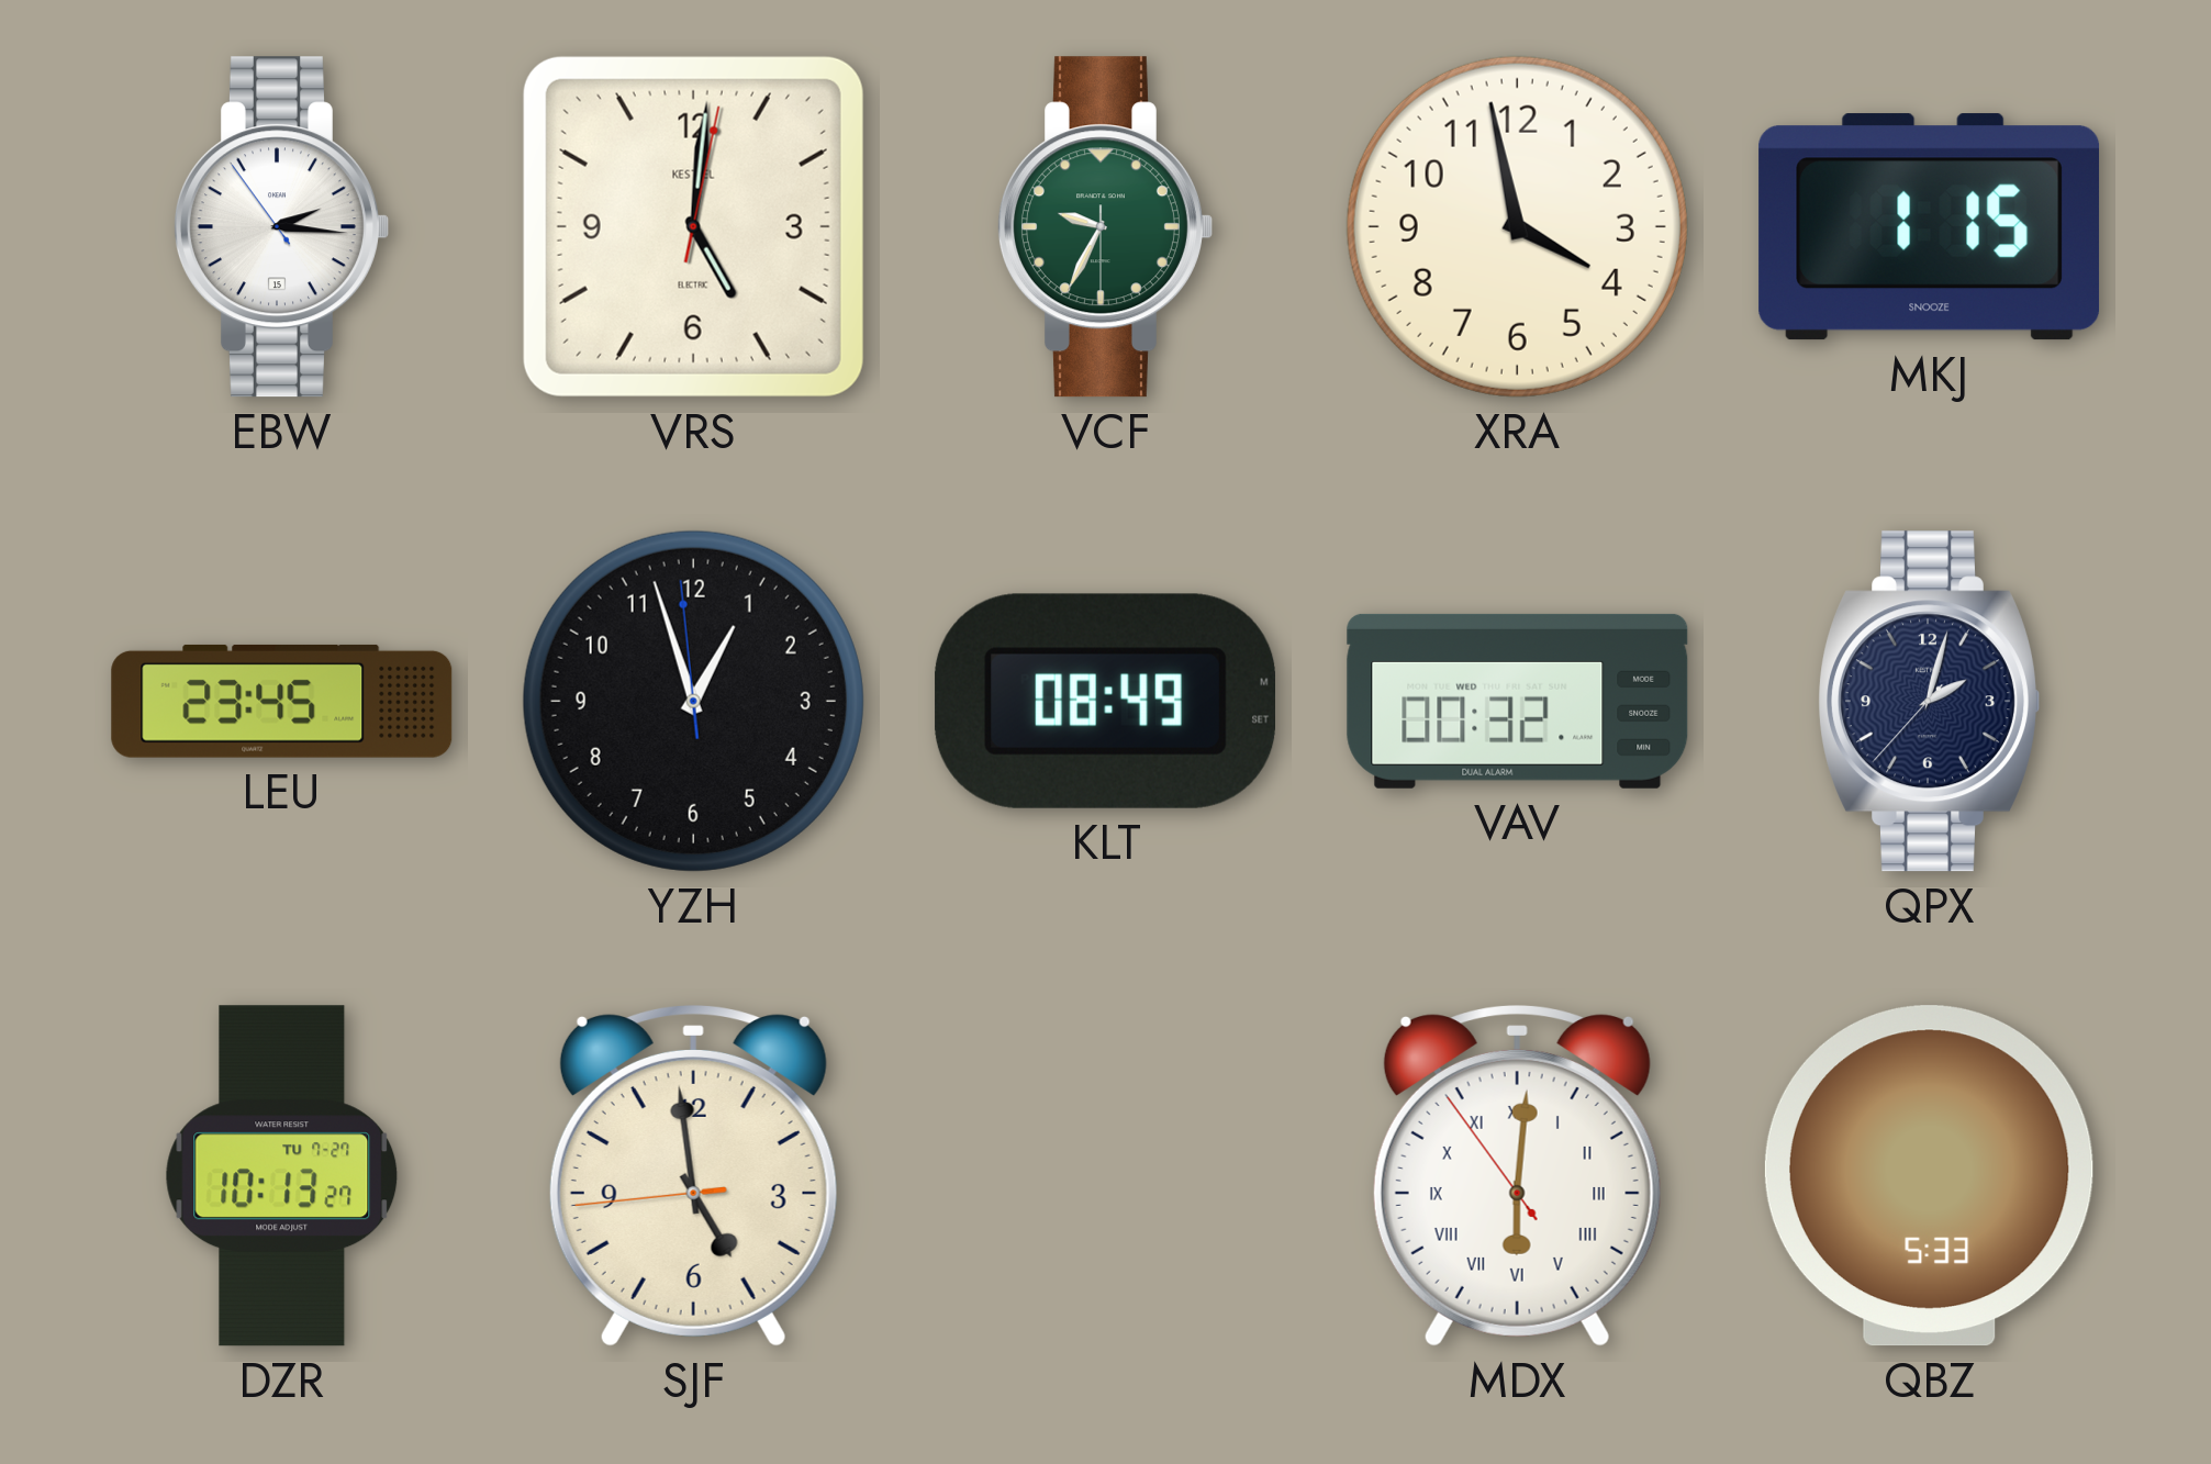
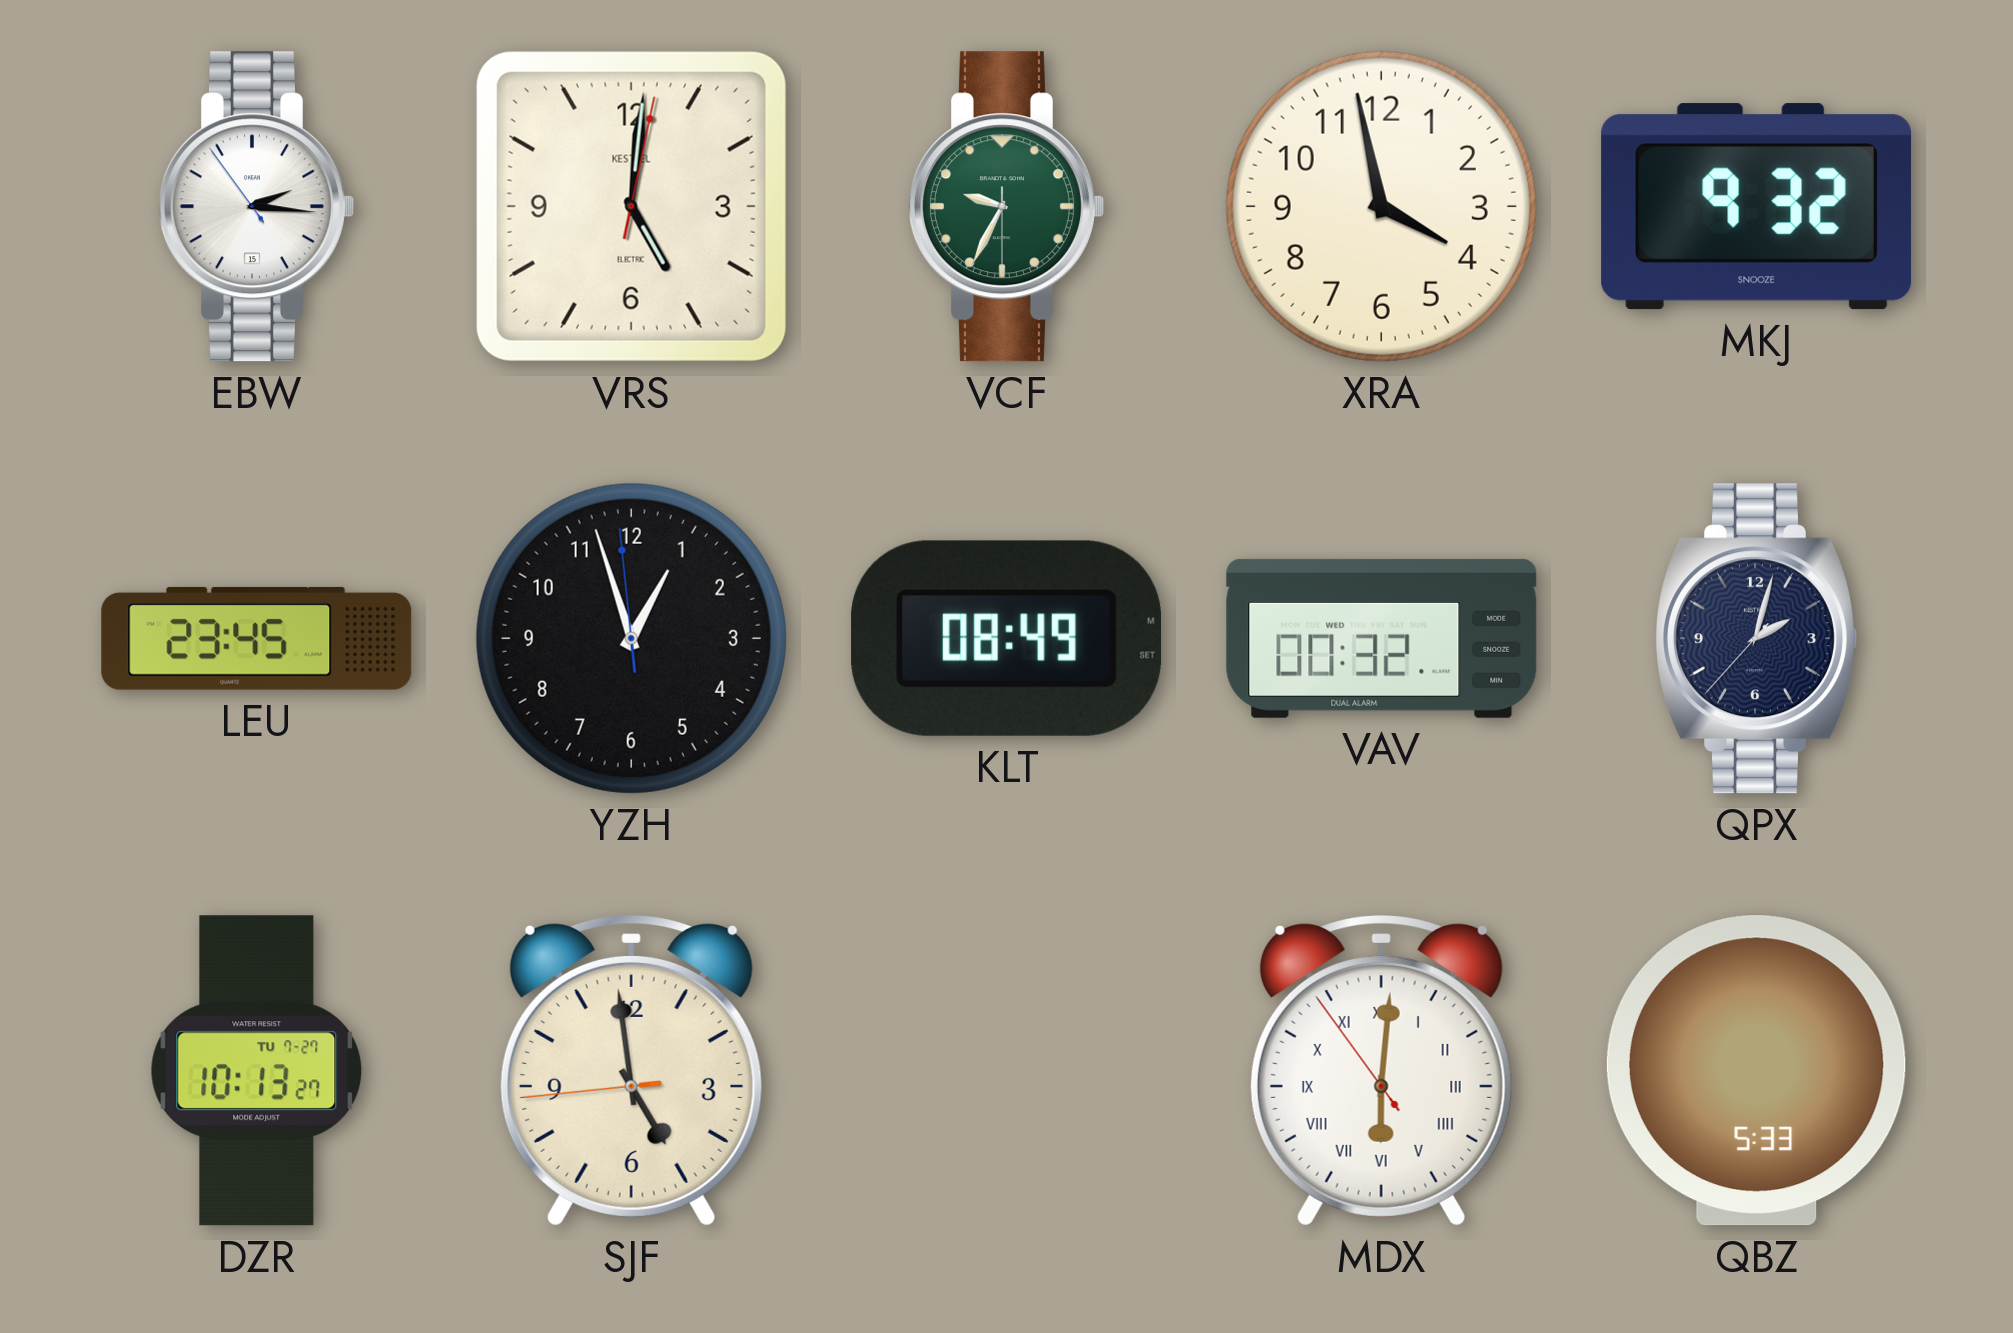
MKJ: 1:15 -> 9:32
